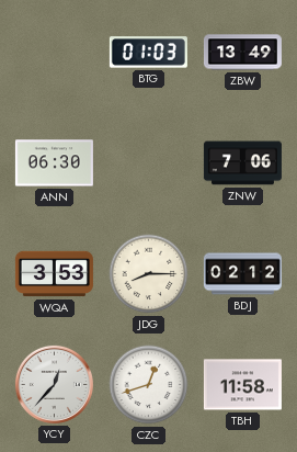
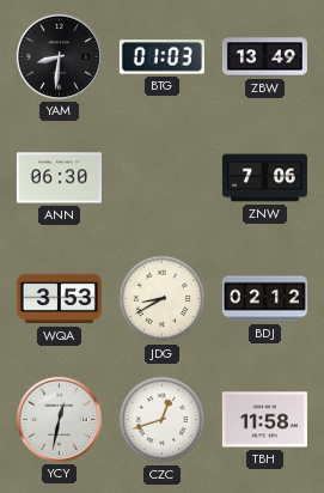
YAM: none -> 8:31
JDG: 8:15 -> 8:40
YCY: 12:37 -> 12:32
